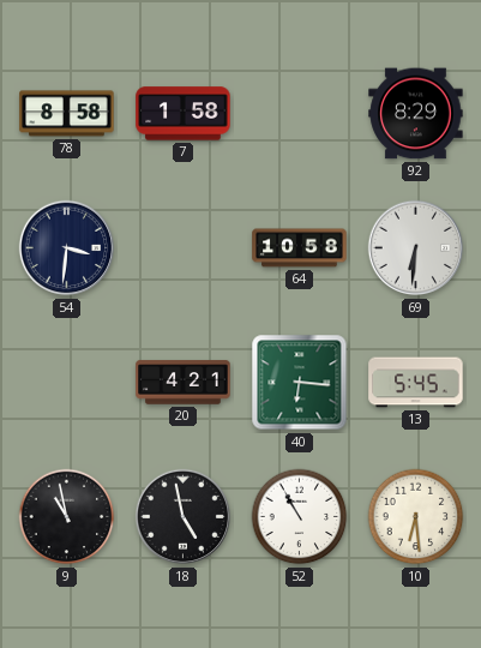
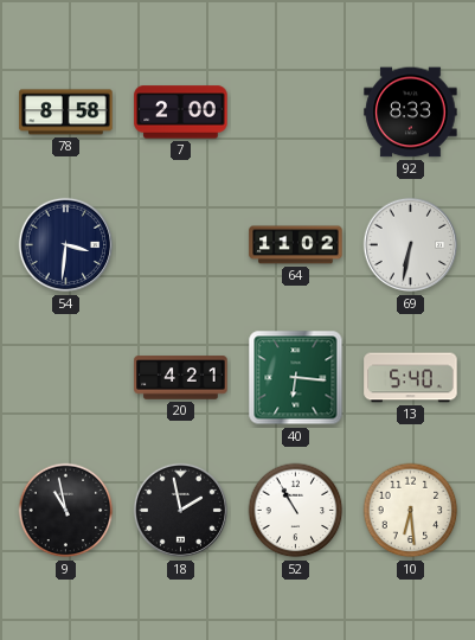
7: 1:58 -> 2:00
92: 8:29 -> 8:33
64: 10:58 -> 11:02
69: 6:31 -> 6:32
13: 5:45 -> 5:40
18: 4:58 -> 1:58
